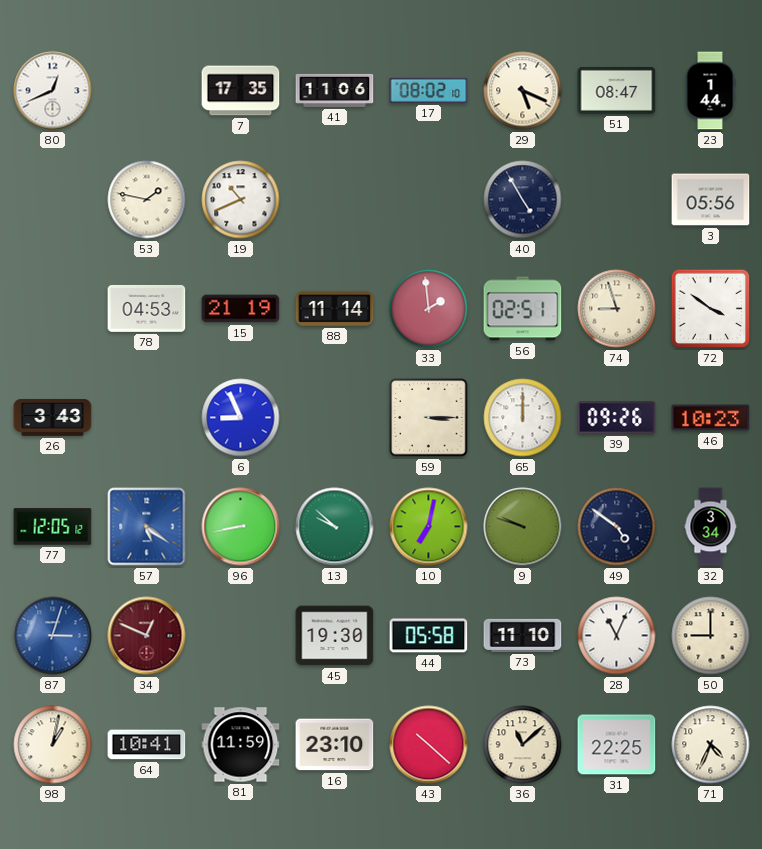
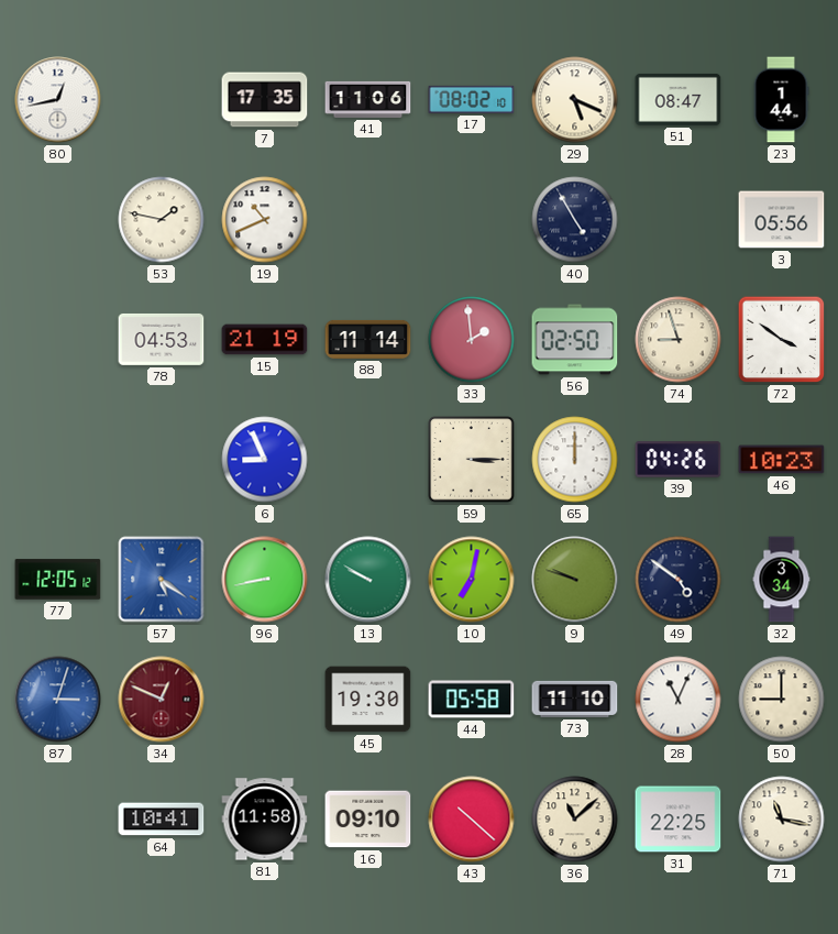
80: 12:41 -> 12:43
56: 02:51 -> 02:50
26: 3:43 -> none
39: 09:26 -> 04:26
13: 9:52 -> 9:50
98: 1:02 -> none
81: 11:59 -> 11:58
16: 23:10 -> 09:10
71: 4:34 -> 11:17
